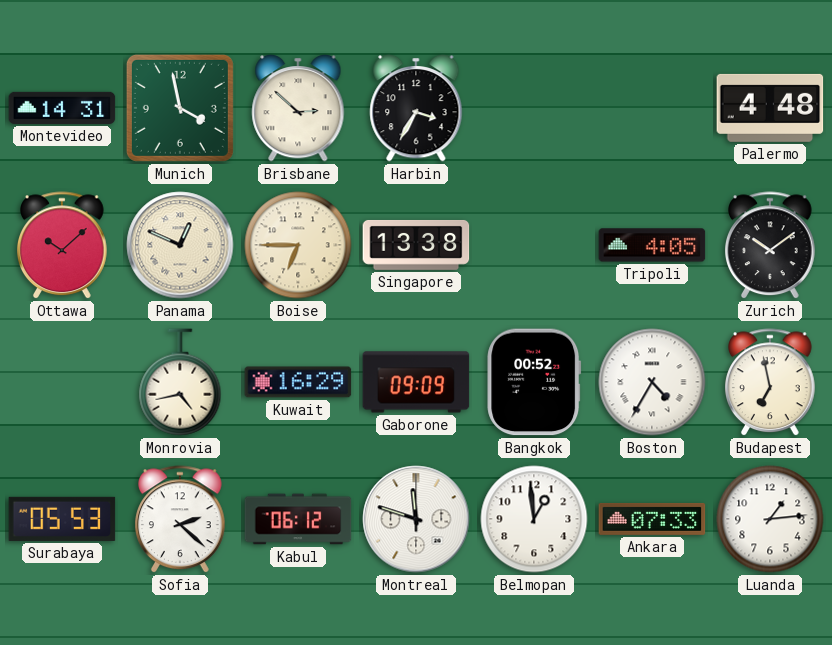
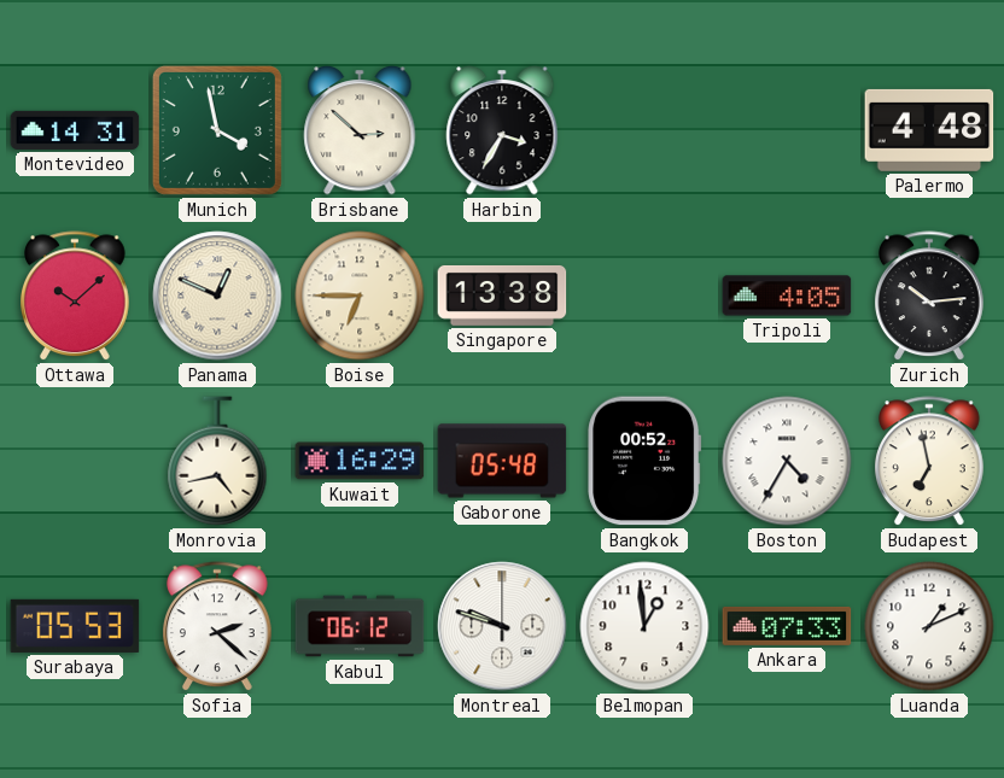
Zurich: 10:09 -> 10:14
Gaborone: 09:09 -> 05:48
Montreal: 11:48 -> 9:48
Luanda: 1:14 -> 1:11
